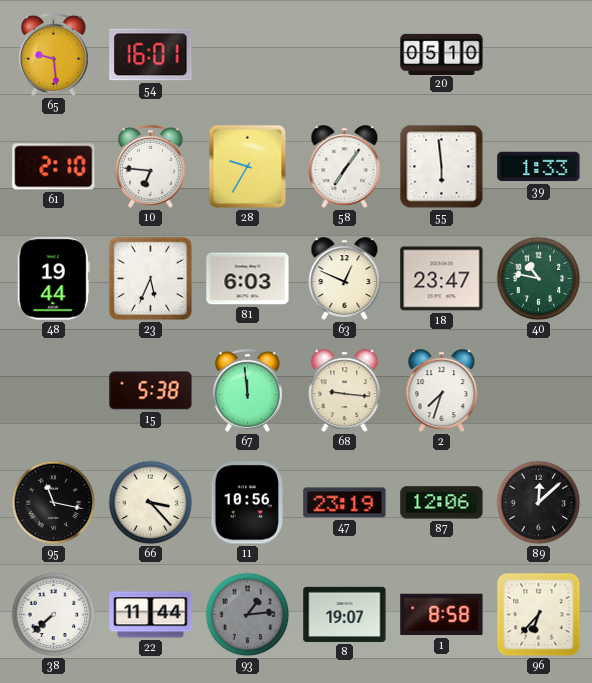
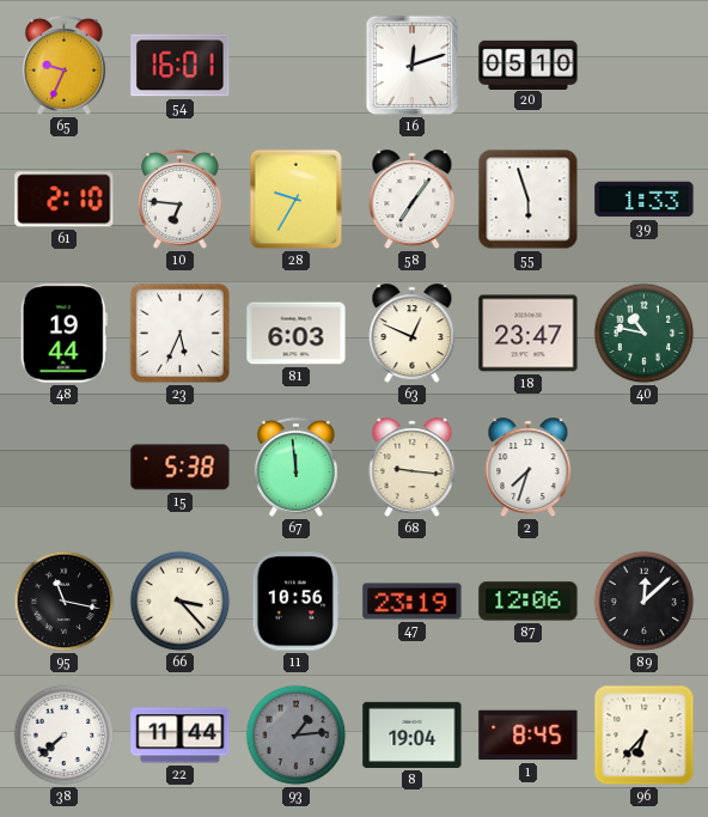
65: 9:29 -> 9:34
16: none -> 12:12
55: 5:59 -> 5:57
8: 19:07 -> 19:04
1: 8:58 -> 8:45
